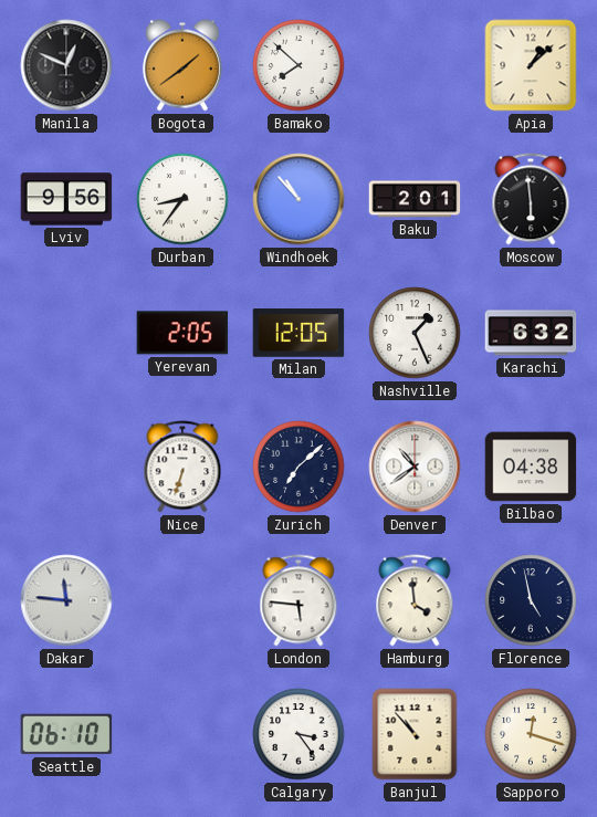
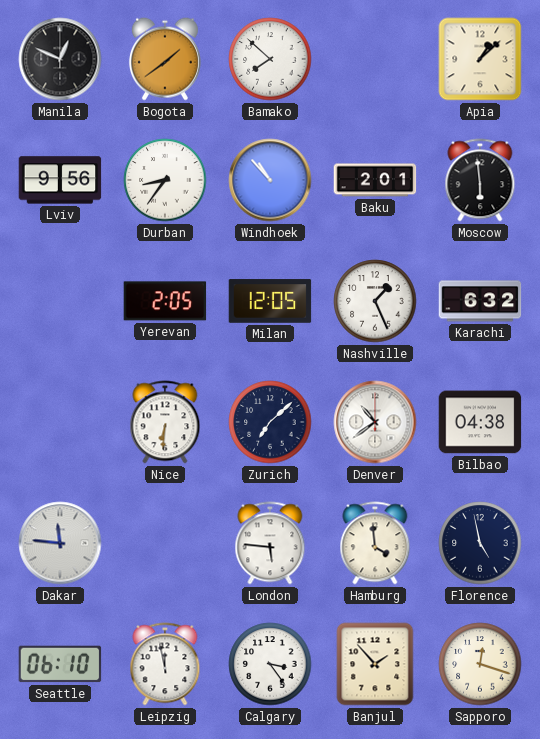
Nice: 6:33 -> 6:31
Leipzig: none -> 11:58
Banjul: 10:53 -> 1:53
